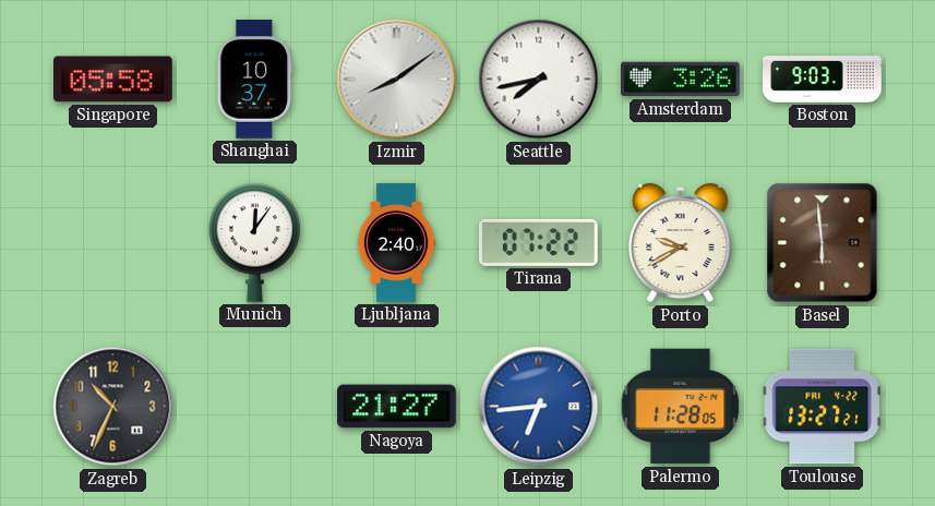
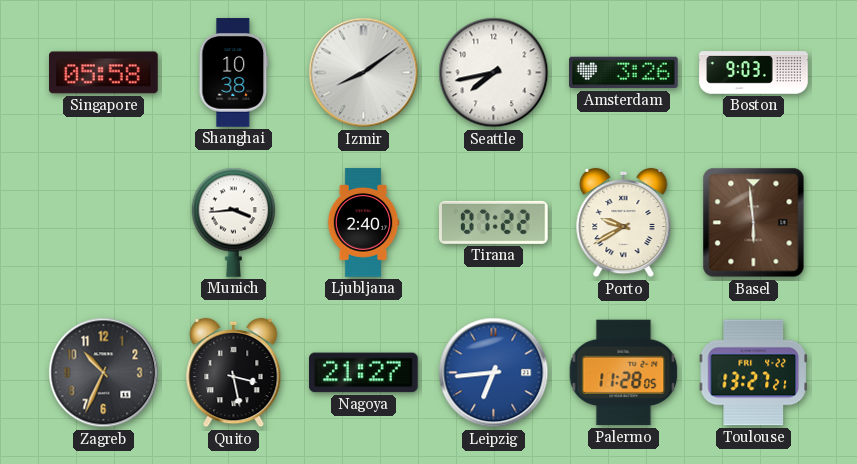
Shanghai: 10:37 -> 10:38
Munich: 12:06 -> 3:44
Quito: none -> 3:28
